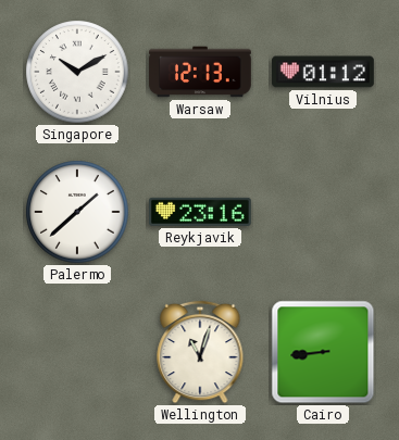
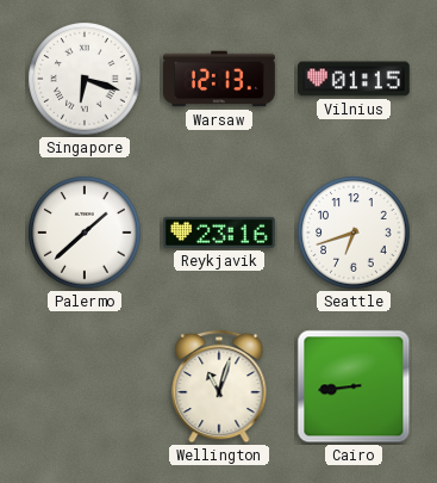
Singapore: 10:10 -> 6:18
Vilnius: 01:12 -> 01:15
Seattle: none -> 6:42
